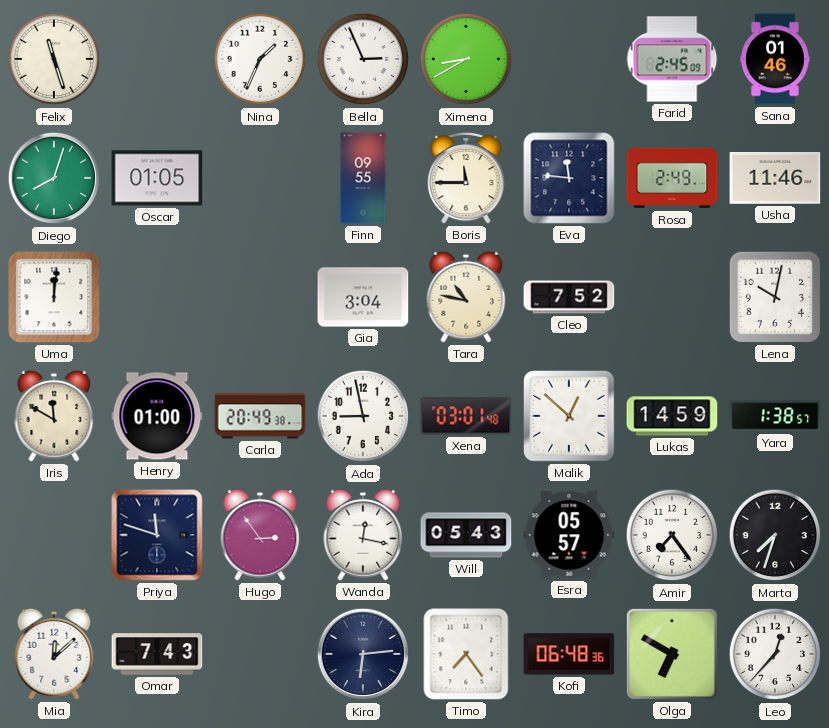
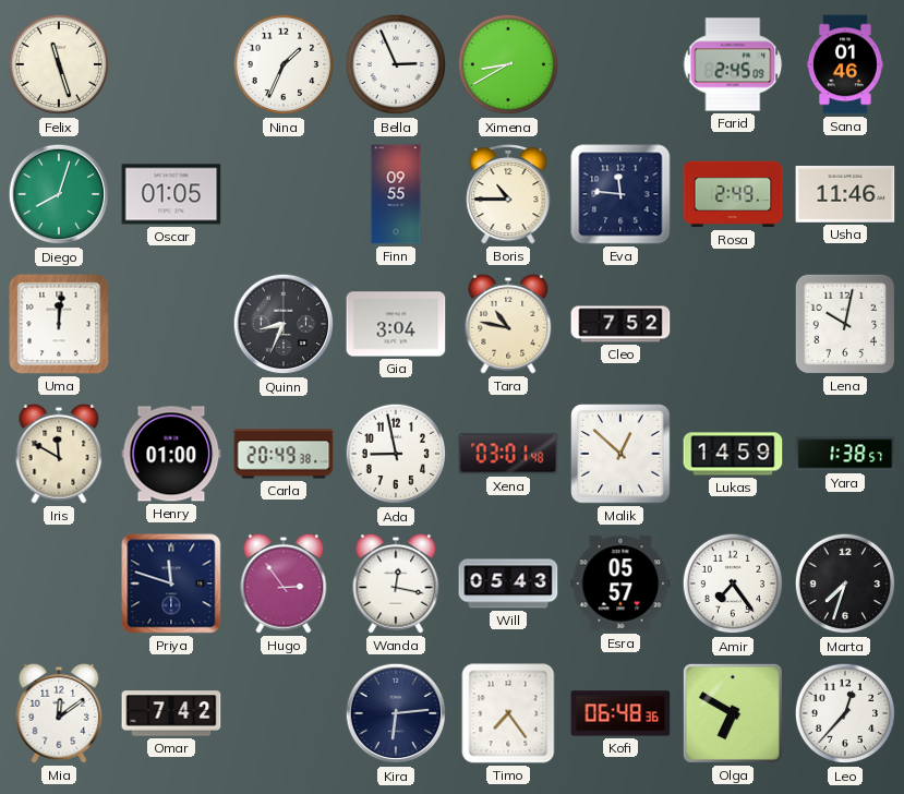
Boris: 11:45 -> 10:45
Quinn: none -> 8:34
Mia: 12:08 -> 12:09
Omar: 7:43 -> 7:42
